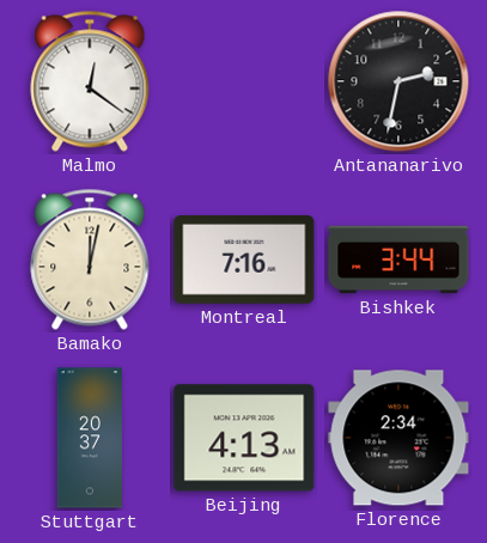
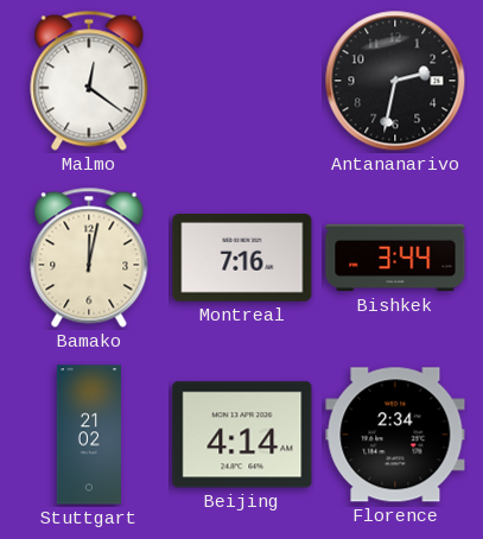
Stuttgart: 20:37 -> 21:02
Beijing: 4:13 -> 4:14
